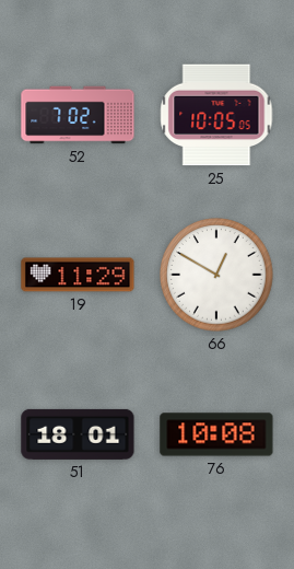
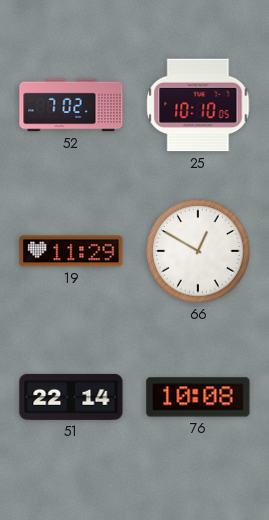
25: 10:05 -> 10:10
51: 18:01 -> 22:14
